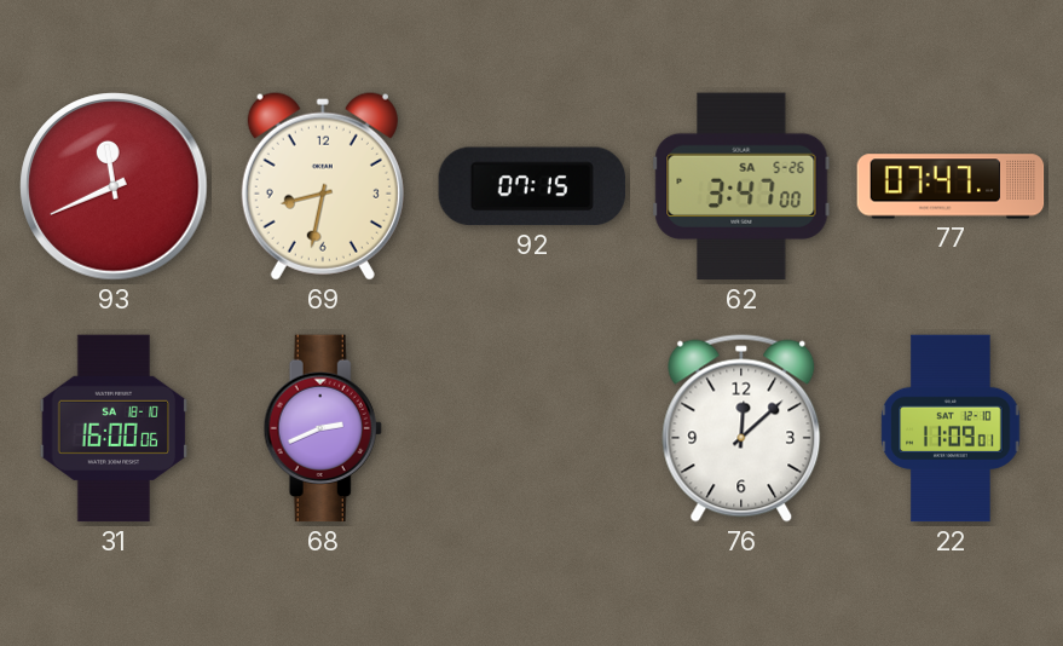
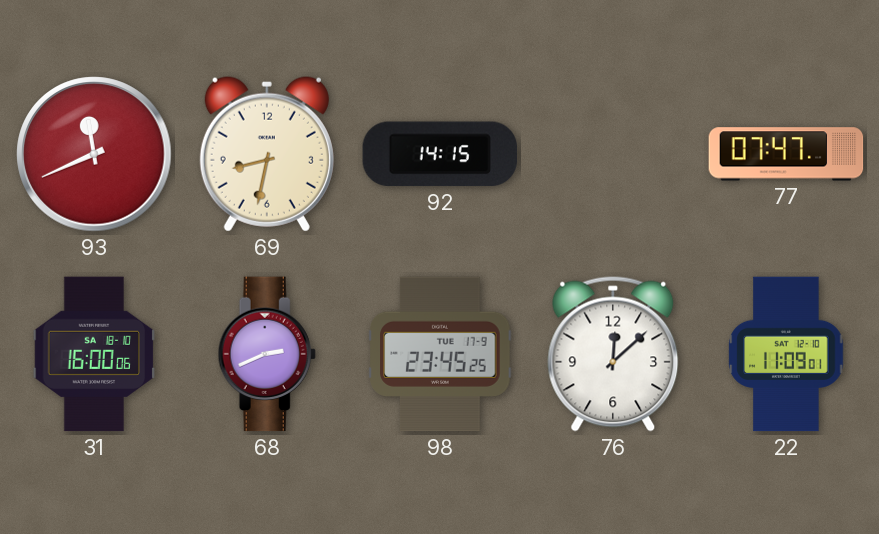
92: 07:15 -> 14:15
62: 3:47 -> none
98: none -> 23:45
